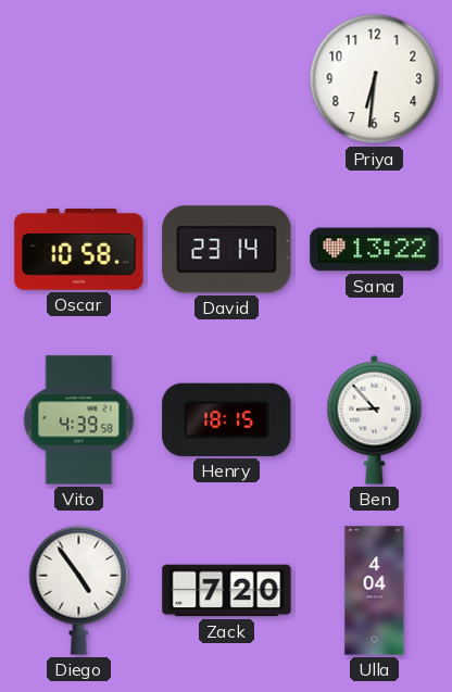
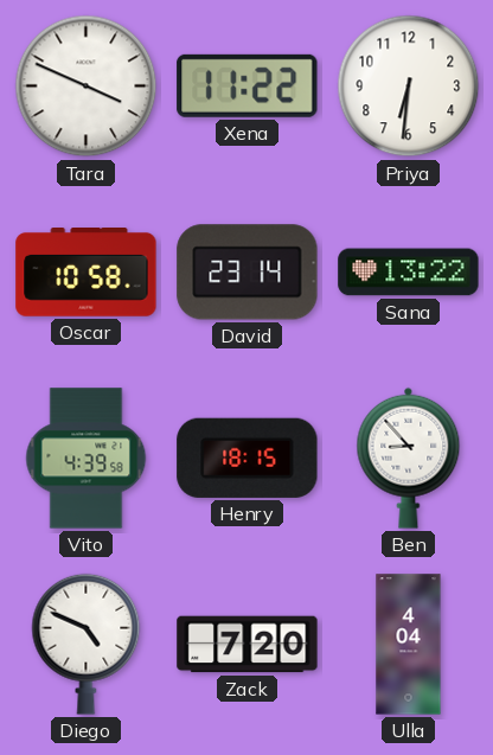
Tara: none -> 3:49
Xena: none -> 11:22
Diego: 4:54 -> 4:49
